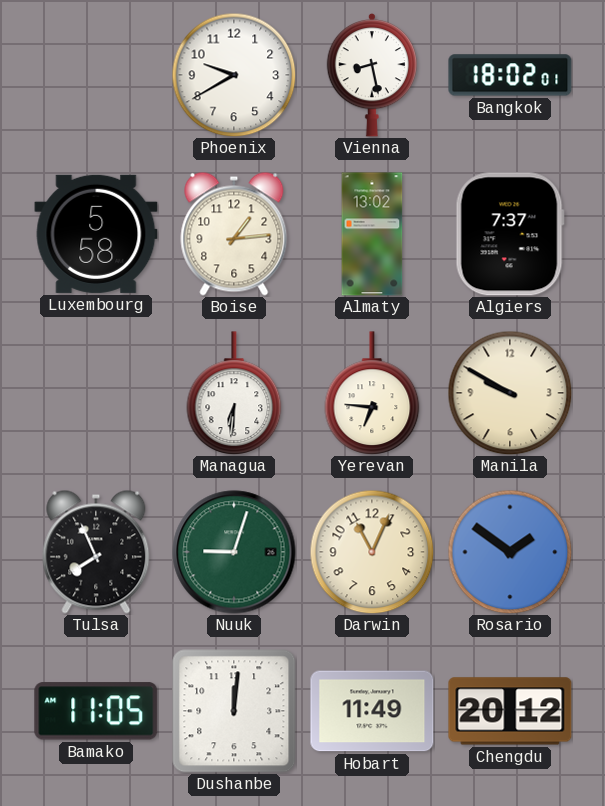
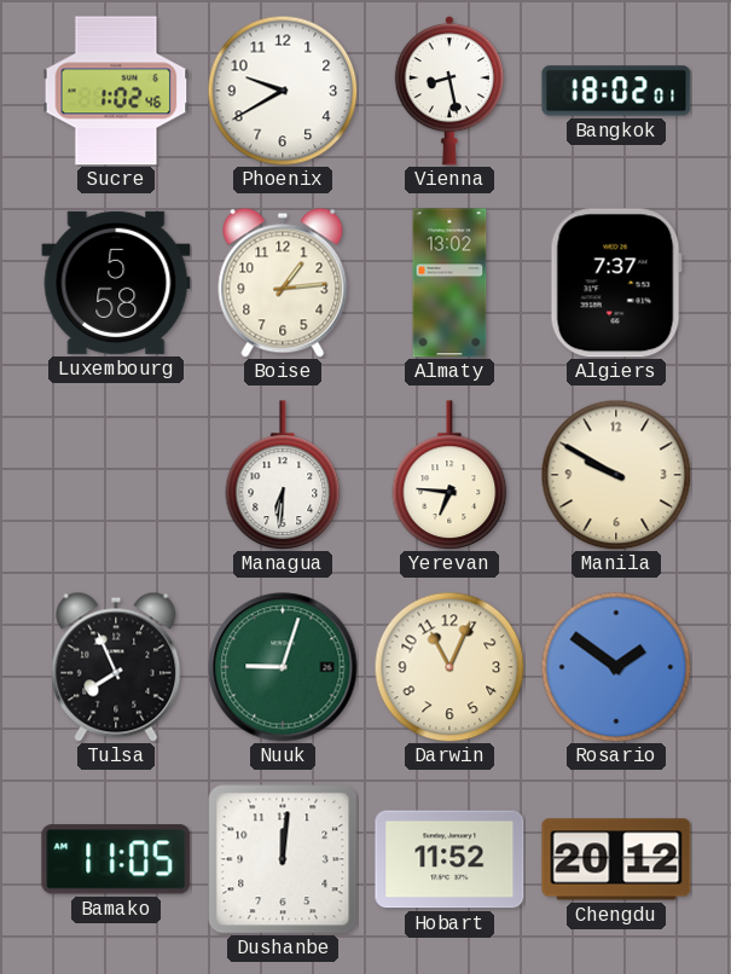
Sucre: none -> 1:02
Hobart: 11:49 -> 11:52
